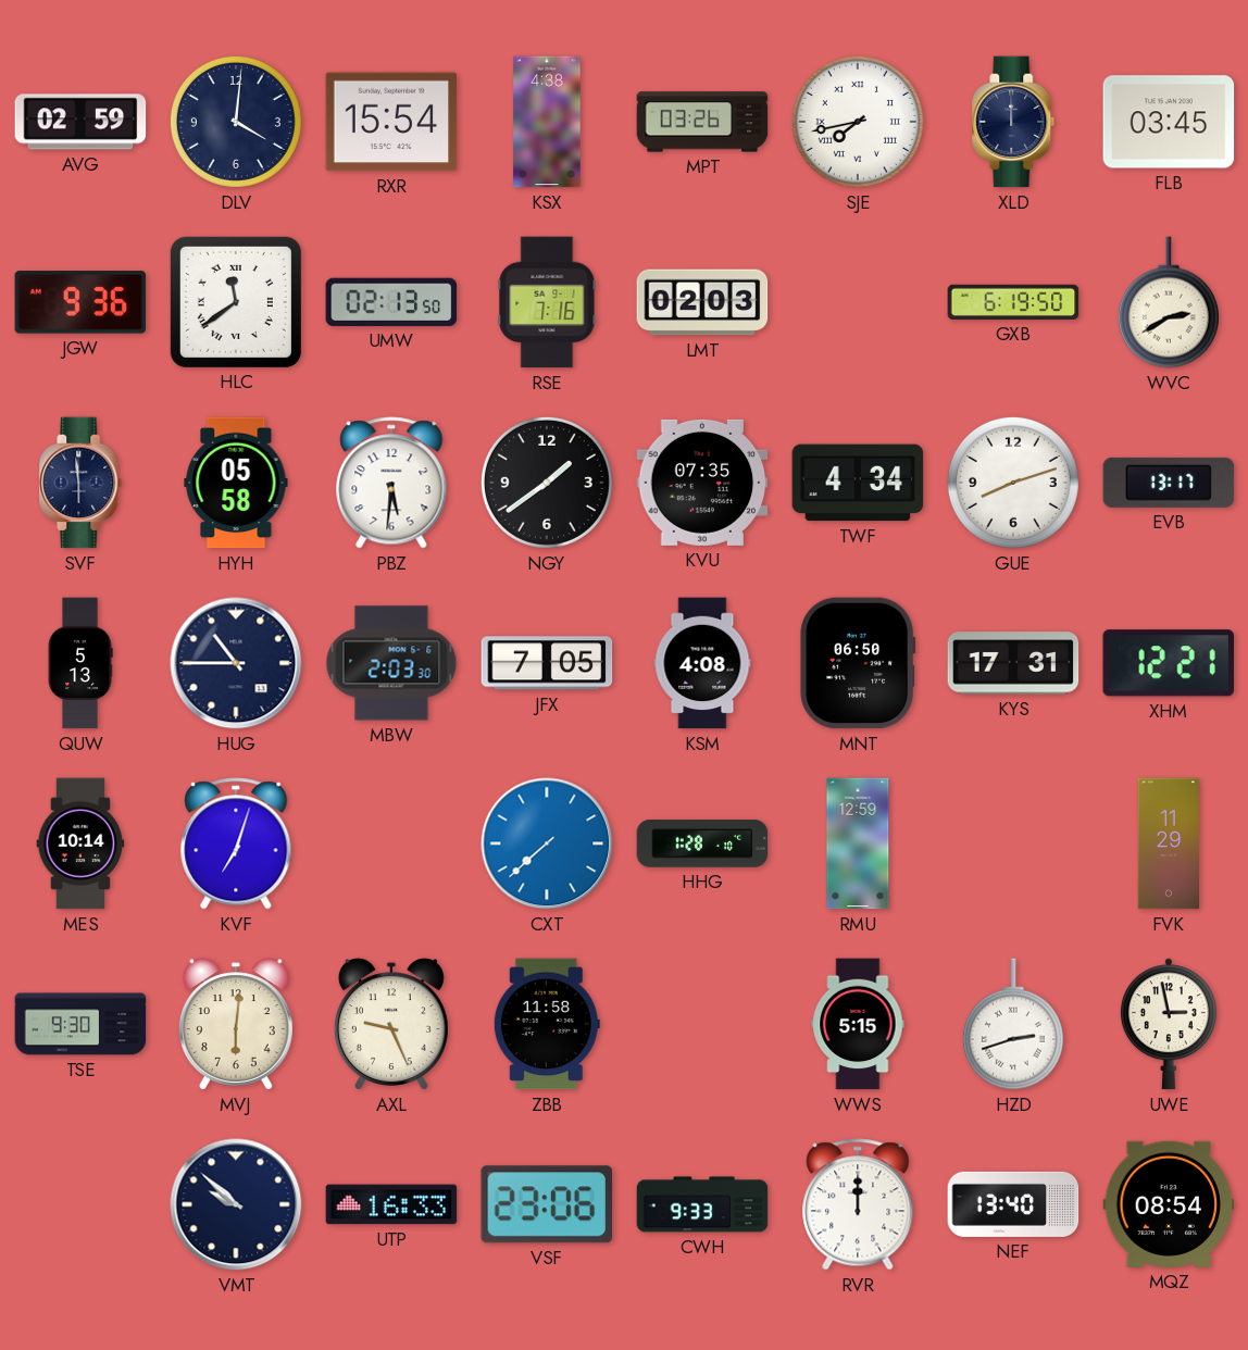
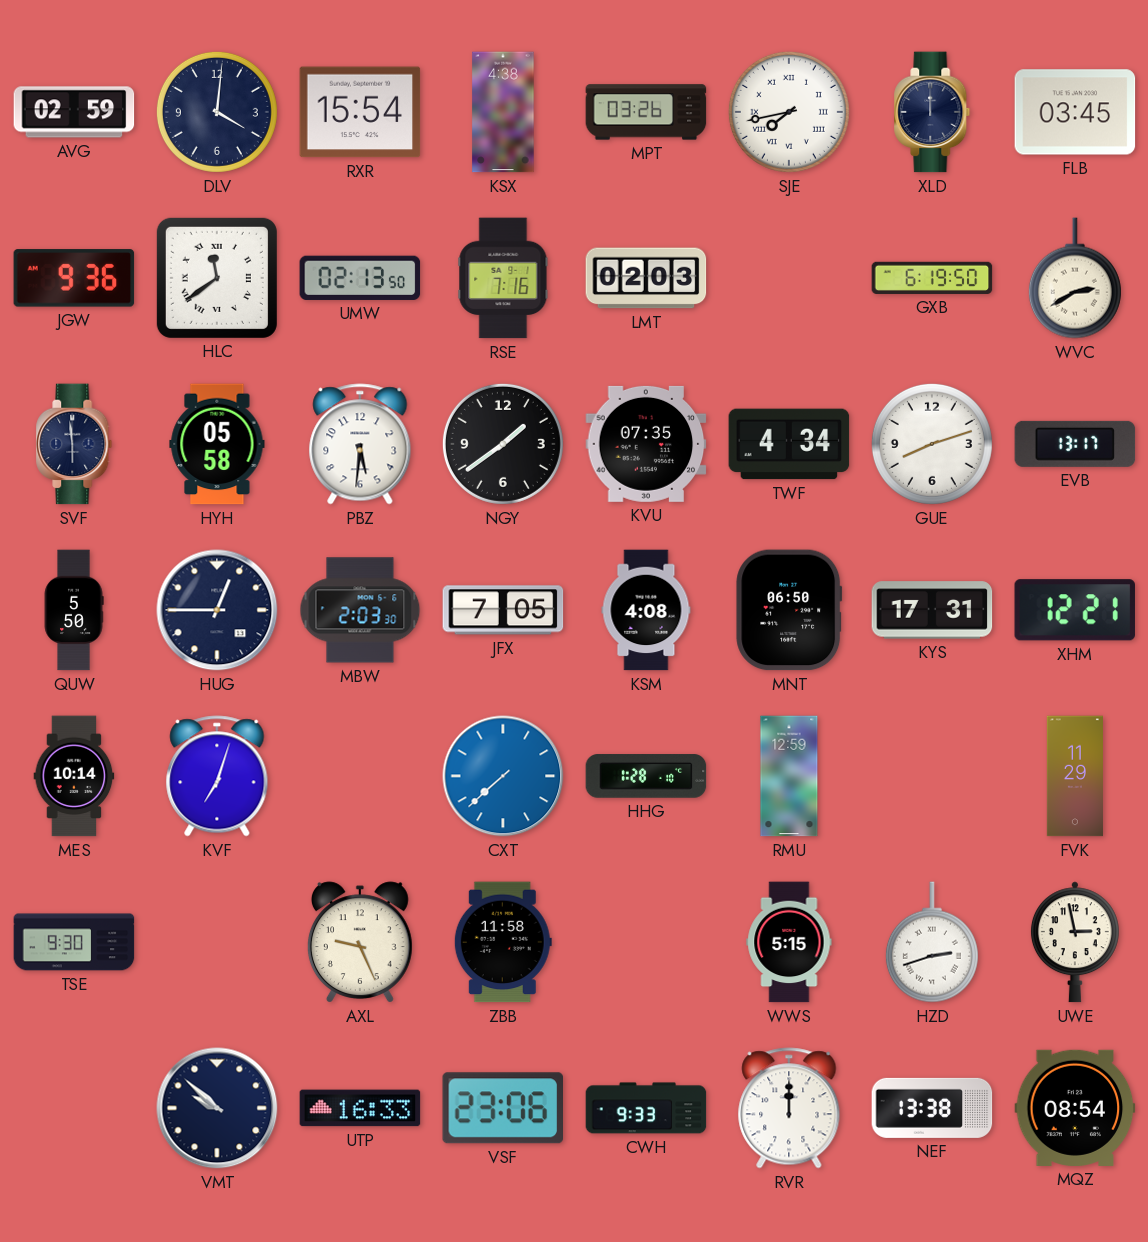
QUW: 5:13 -> 5:50
HUG: 10:45 -> 12:45
MVJ: 6:01 -> none
NEF: 13:40 -> 13:38
